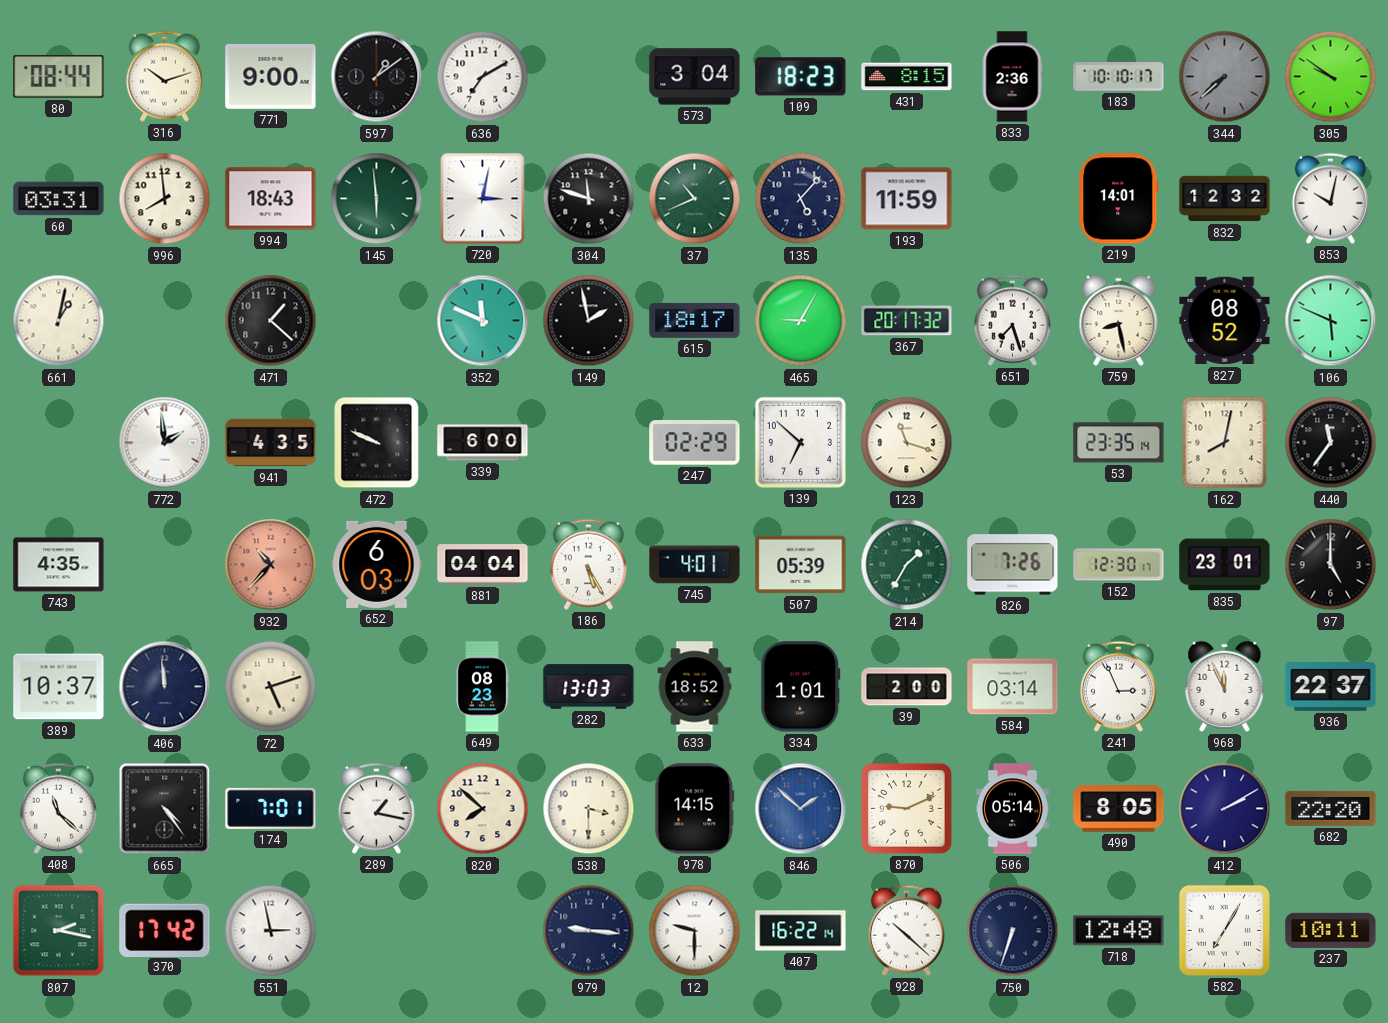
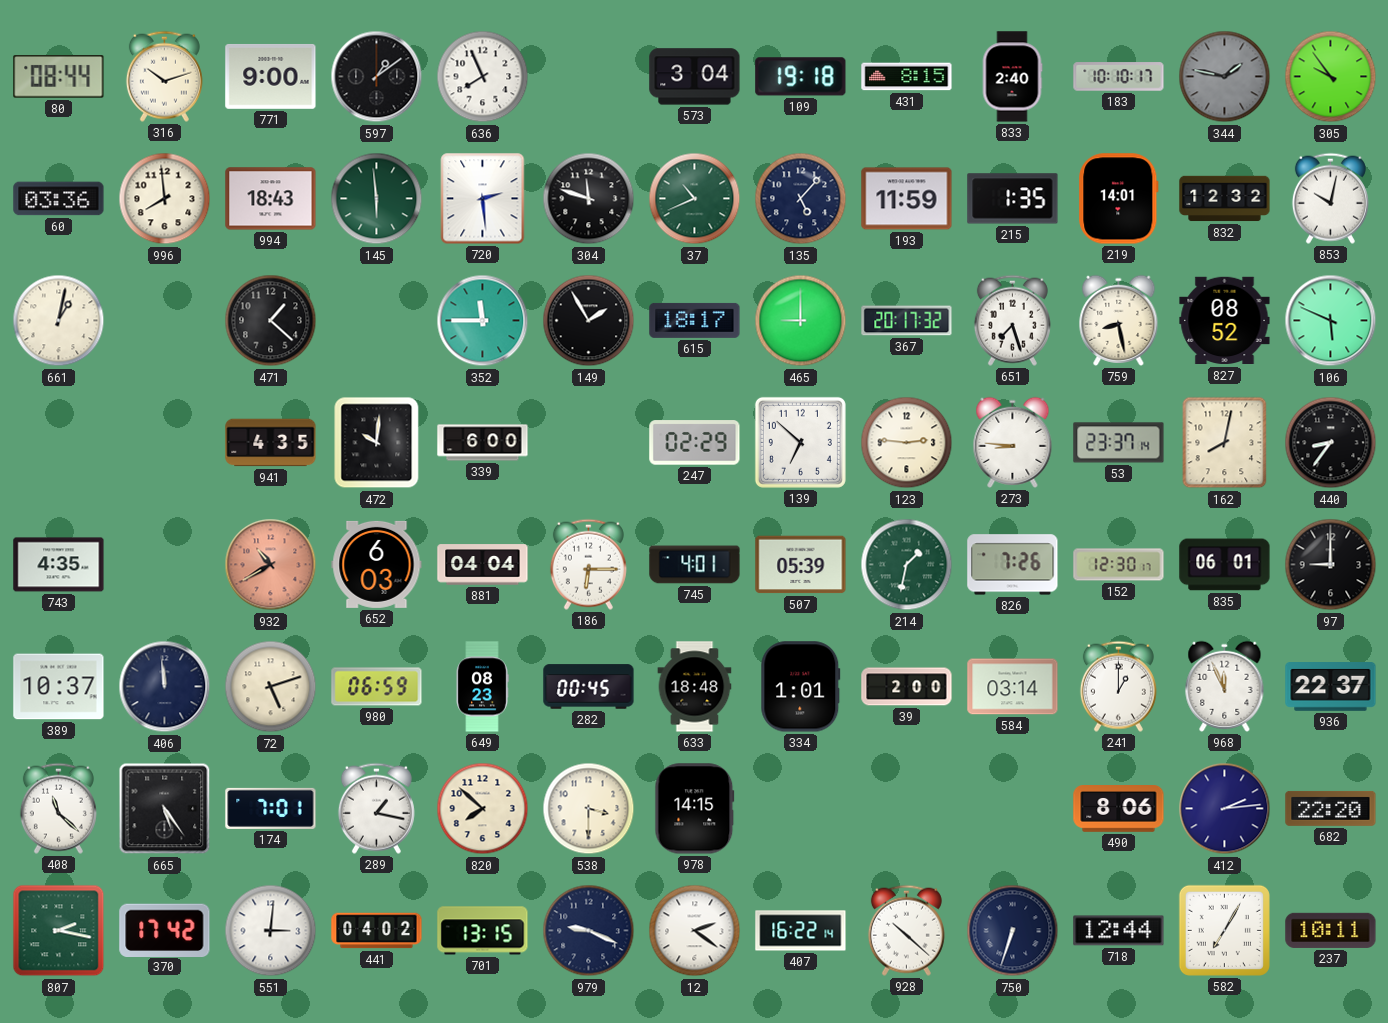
636: 7:10 -> 7:56
109: 18:23 -> 19:18
833: 2:36 -> 2:40
344: 7:38 -> 1:47
305: 9:51 -> 9:54
60: 03:31 -> 03:36
720: 3:02 -> 2:29
215: none -> 1:35
352: 11:49 -> 11:45
149: 1:58 -> 1:55
465: 9:05 -> 9:00
772: 1:59 -> none
472: 9:49 -> 10:01
123: 11:18 -> 2:46
273: none -> 8:46
53: 23:35 -> 23:37
440: 11:36 -> 8:36
932: 10:37 -> 10:40
186: 5:25 -> 6:15
214: 1:35 -> 1:32
835: 23:01 -> 06:01
97: 5:00 -> 9:00
980: none -> 06:59
282: 13:03 -> 00:45
633: 18:52 -> 18:48
241: 2:56 -> 1:00
665: 4:24 -> 5:24
846: 1:52 -> none
870: 9:11 -> none
506: 05:14 -> none
490: 8:05 -> 8:06
412: 2:10 -> 2:14
551: 2:58 -> 3:01
441: none -> 04:02
701: none -> 13:15
979: 9:16 -> 9:19
12: 9:30 -> 2:21
718: 12:48 -> 12:44
